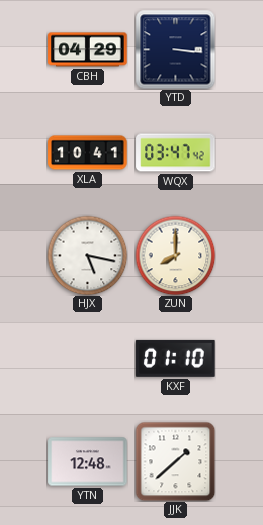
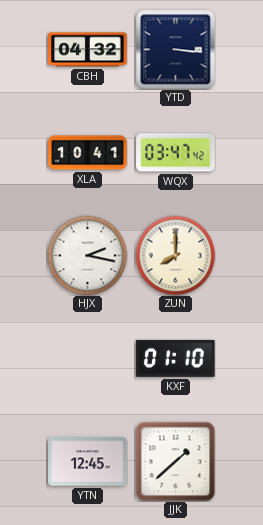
CBH: 04:29 -> 04:32
HJX: 5:17 -> 2:17
YTN: 12:48 -> 12:45
